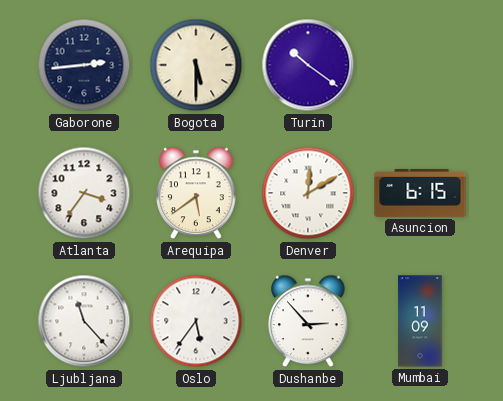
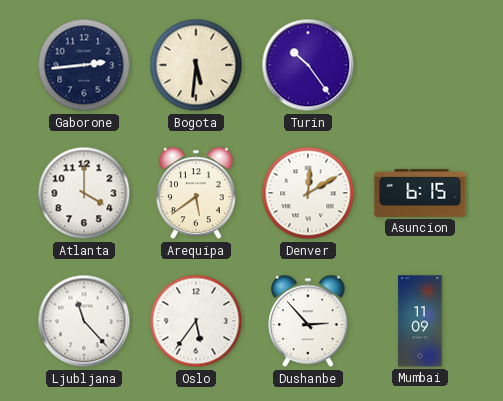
Bogota: 5:30 -> 5:31
Turin: 10:21 -> 10:24
Atlanta: 3:36 -> 4:00
